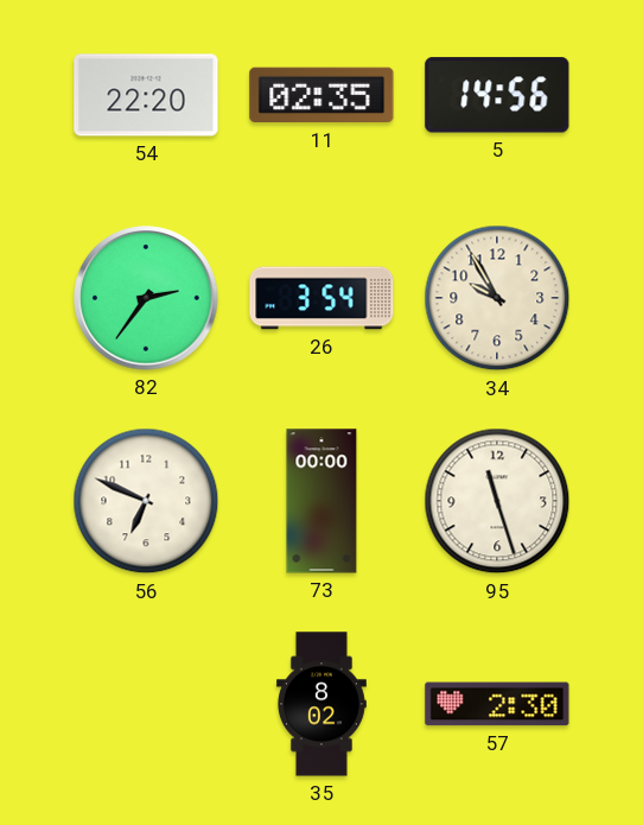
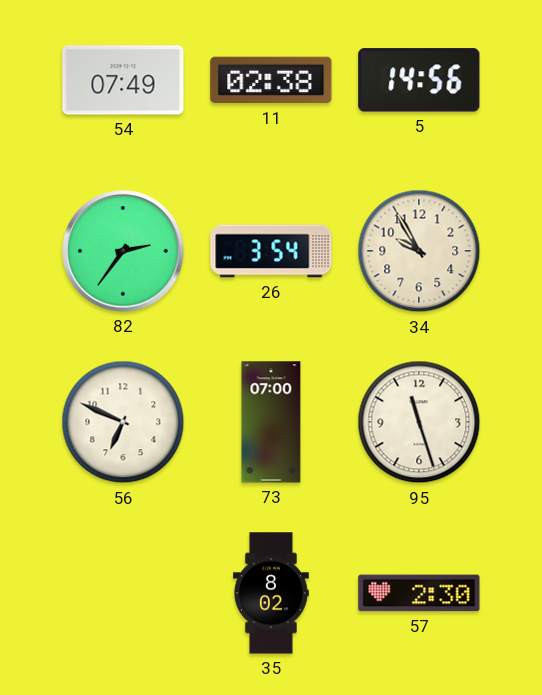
54: 22:20 -> 07:49
11: 02:35 -> 02:38
73: 00:00 -> 07:00
